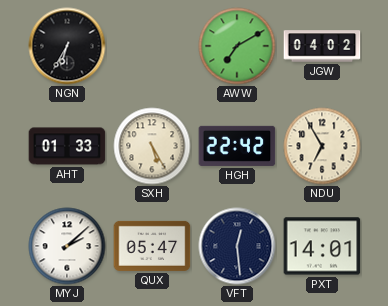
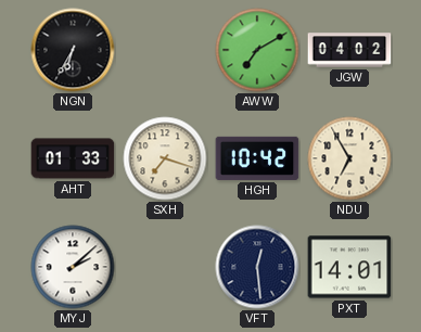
SXH: 5:25 -> 7:18
HGH: 22:42 -> 10:42
QUX: 05:47 -> none
